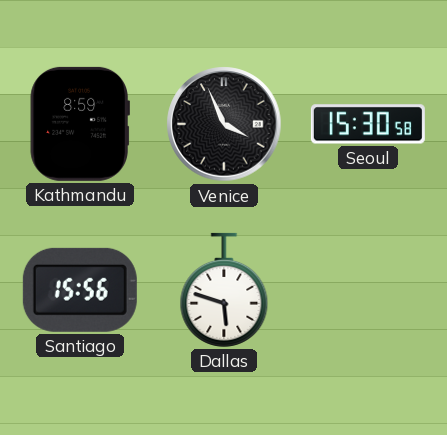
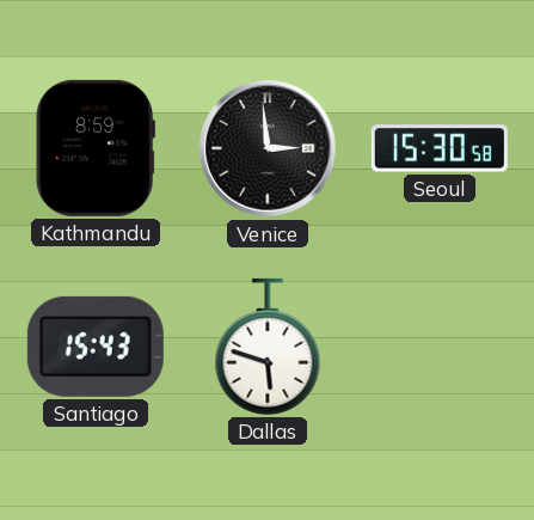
Venice: 3:56 -> 2:59
Santiago: 15:56 -> 15:43
